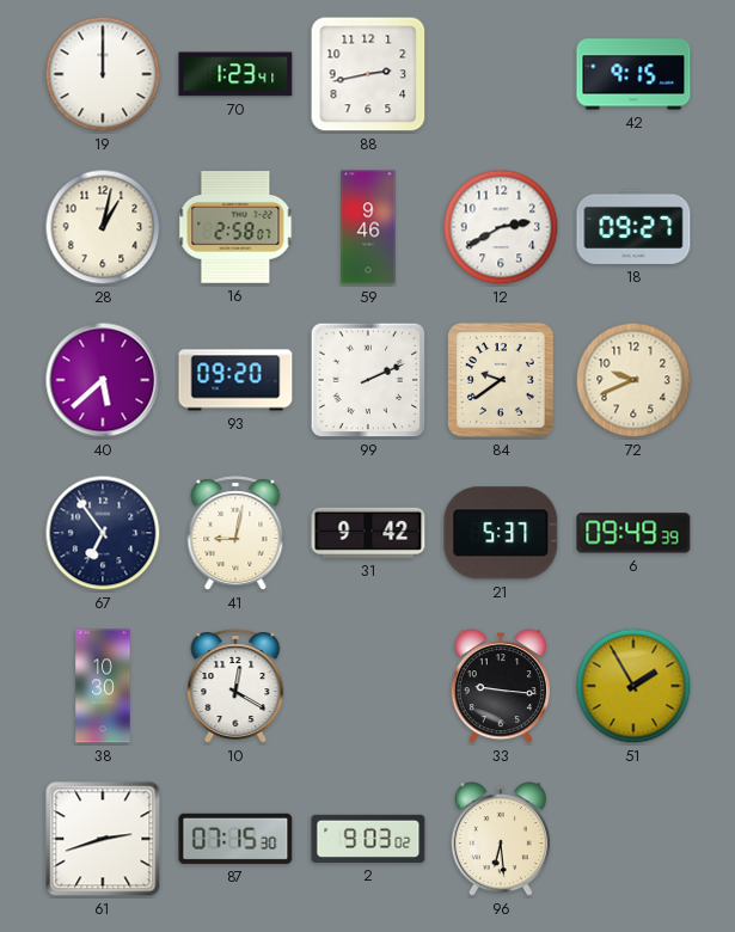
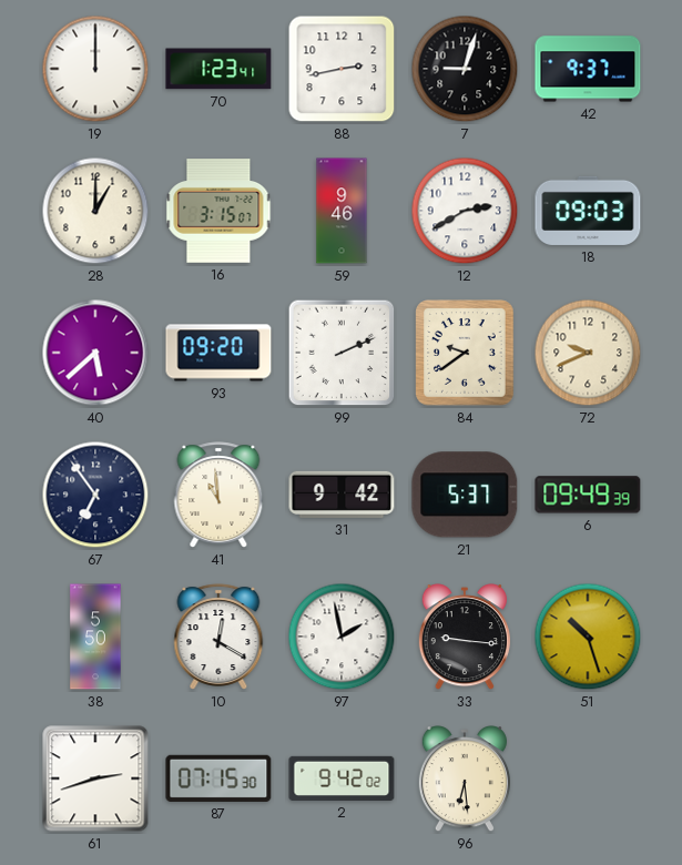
7: none -> 9:03
42: 9:15 -> 9:37
28: 1:02 -> 1:00
16: 2:58 -> 3:15
18: 09:27 -> 09:03
41: 9:02 -> 10:59
38: 10:30 -> 5:50
97: none -> 1:58
51: 1:55 -> 10:27
2: 9:03 -> 9:42
